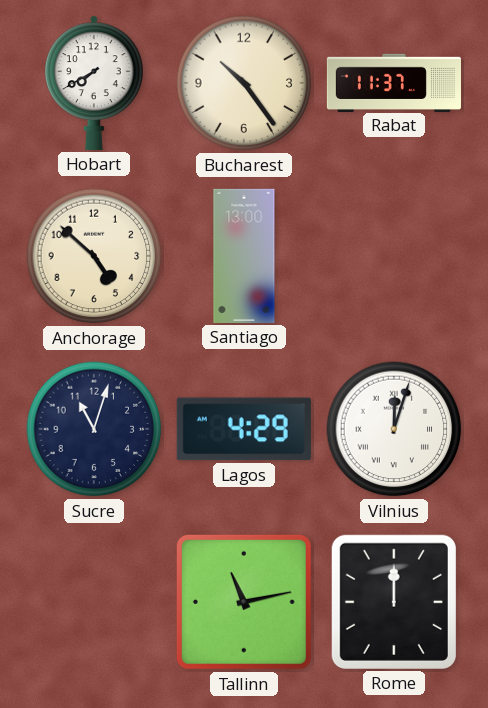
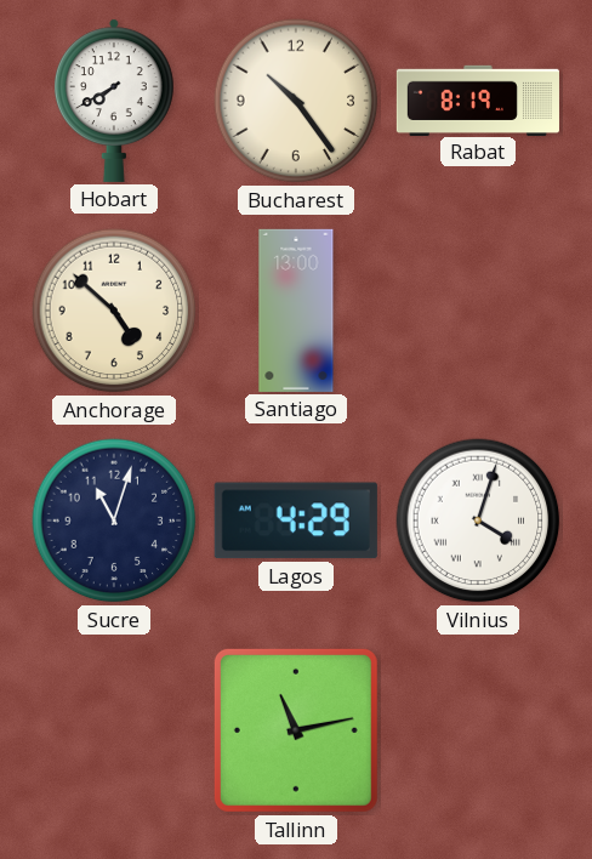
Rabat: 11:37 -> 8:19
Vilnius: 12:03 -> 4:03
Rome: 12:00 -> none
